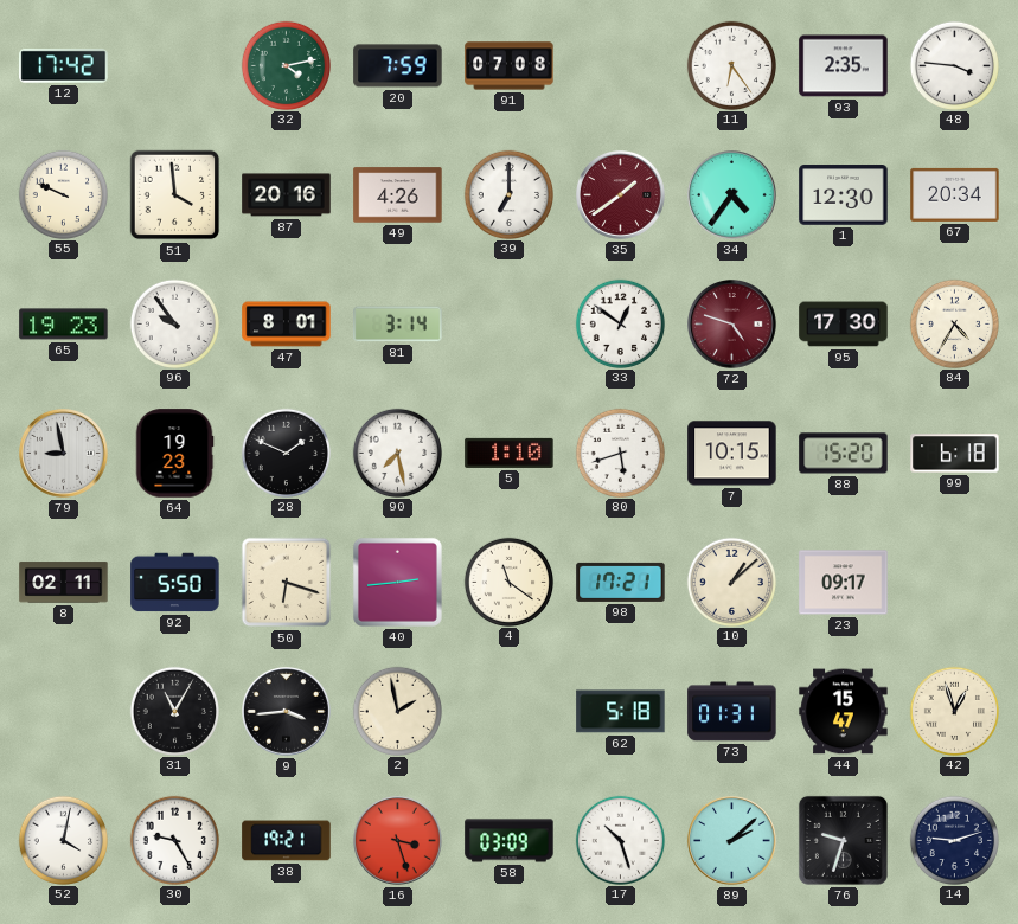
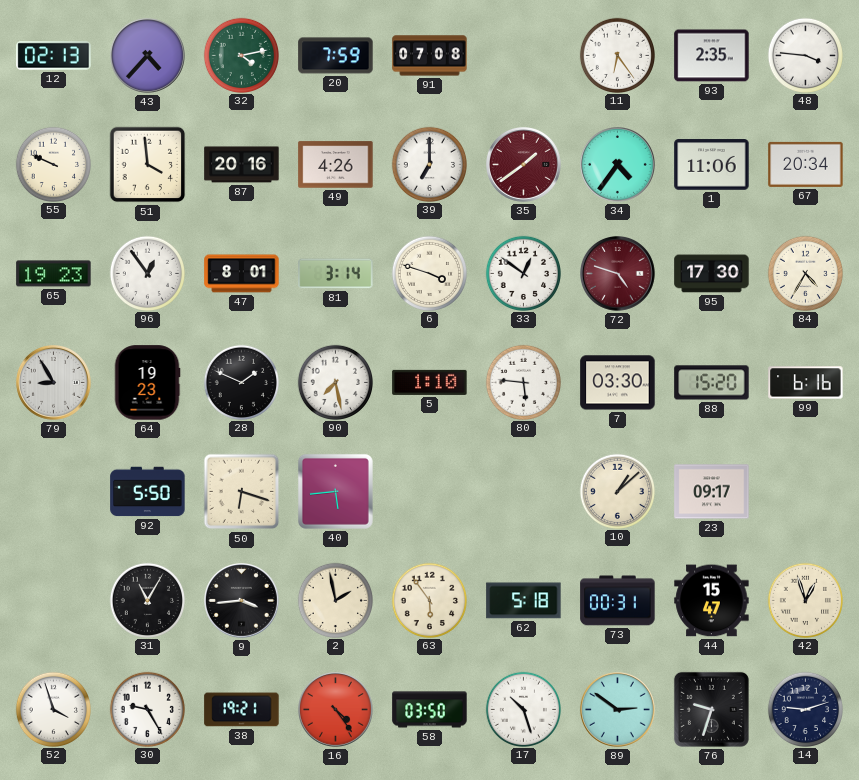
12: 17:42 -> 02:13
43: none -> 4:37
1: 12:30 -> 11:06
96: 9:54 -> 12:54
6: none -> 3:48
79: 8:58 -> 8:55
80: 5:42 -> 5:46
7: 10:15 -> 03:30
99: 6:18 -> 6:16
8: 02:11 -> none
40: 2:44 -> 5:44
4: 11:21 -> none
98: 17:21 -> none
63: none -> 5:54
73: 01:31 -> 00:31
52: 4:02 -> 3:57
16: 3:27 -> 4:24
58: 03:09 -> 03:50
89: 2:08 -> 2:51
